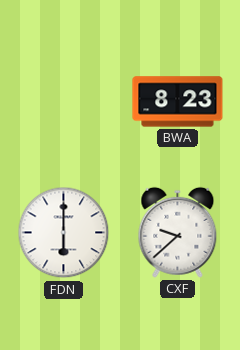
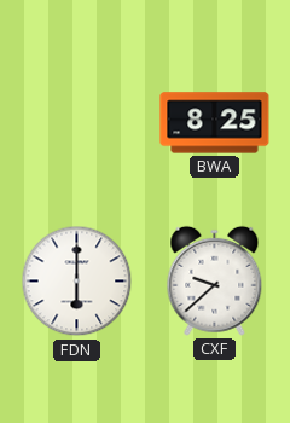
BWA: 8:23 -> 8:25
